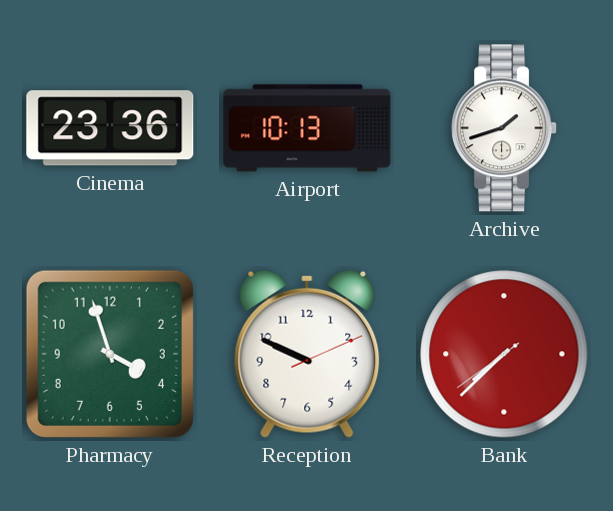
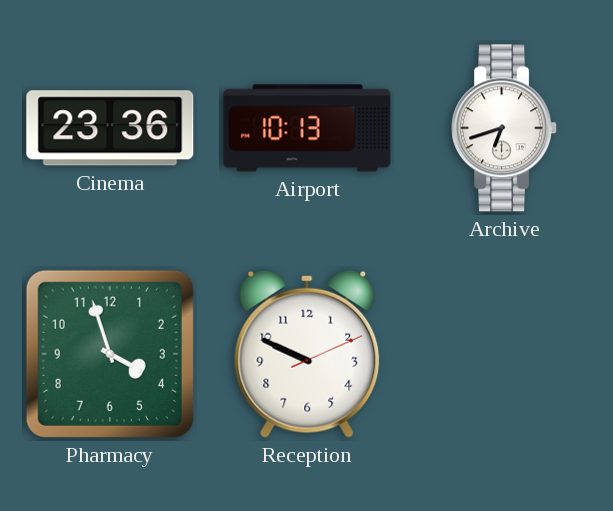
Archive: 1:42 -> 6:42
Bank: 7:37 -> none
